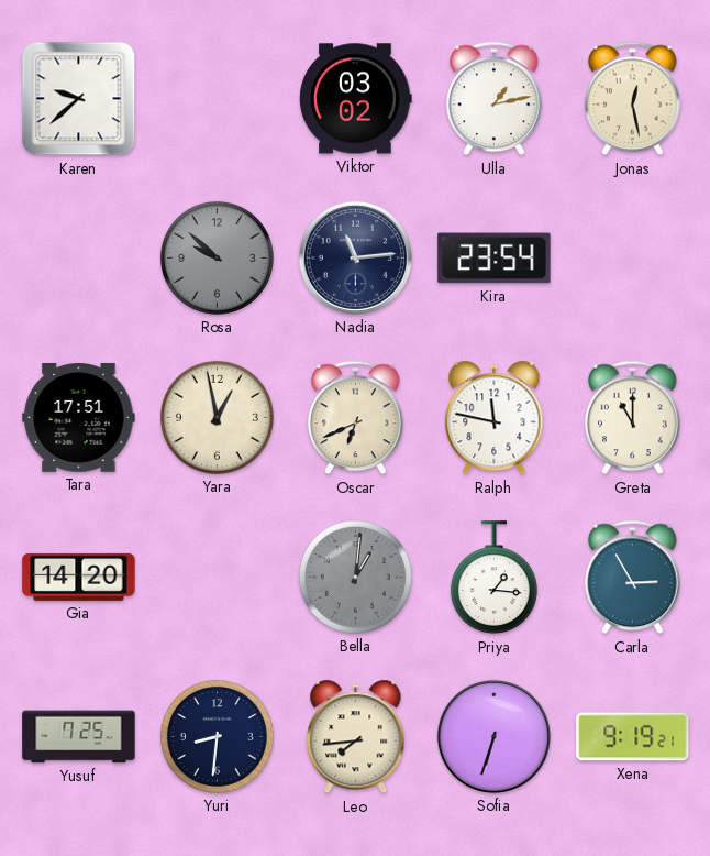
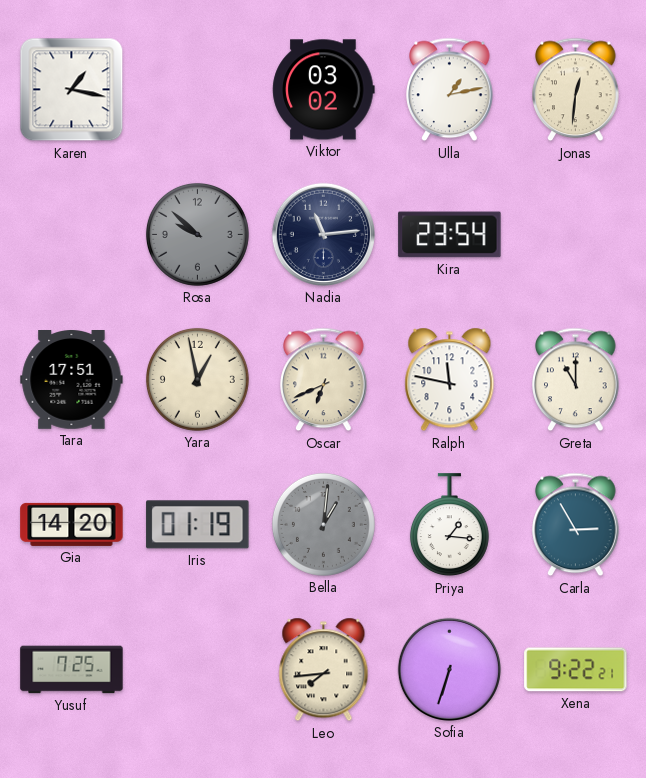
Karen: 9:38 -> 1:17
Jonas: 12:28 -> 12:31
Iris: none -> 01:19
Yuri: 8:31 -> none
Xena: 9:19 -> 9:22
